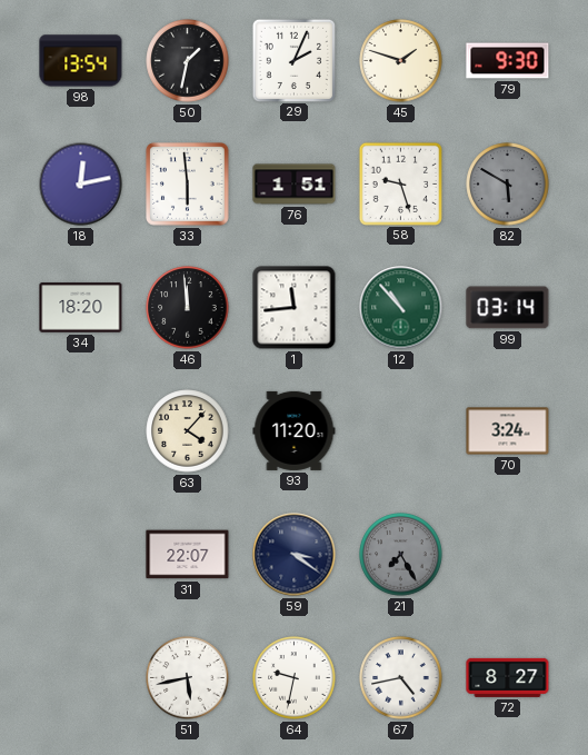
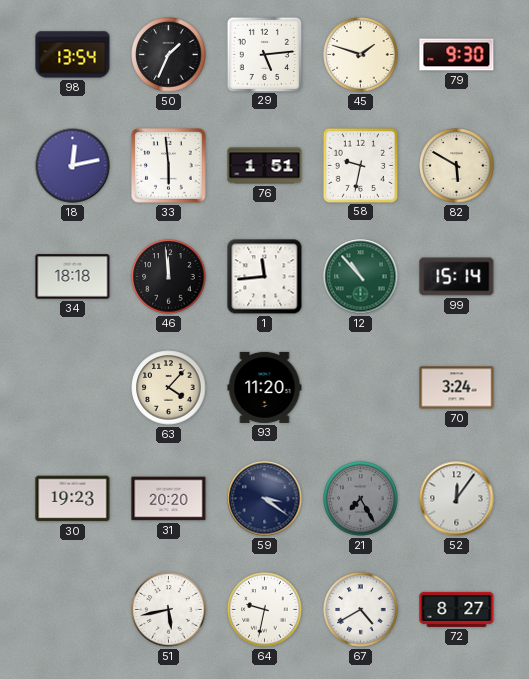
50: 1:32 -> 1:34
29: 2:04 -> 5:14
58: 9:27 -> 9:32
82 dial: grey -> cream
34: 18:20 -> 18:18
99: 03:14 -> 15:14
30: none -> 19:23
31: 22:07 -> 20:20
52: none -> 12:06
67: 4:43 -> 4:40
